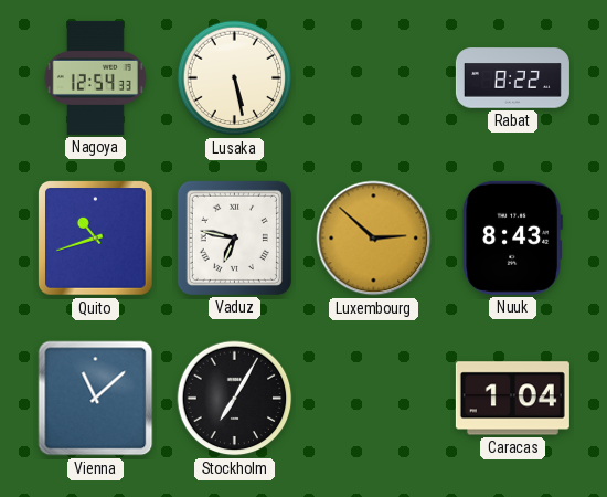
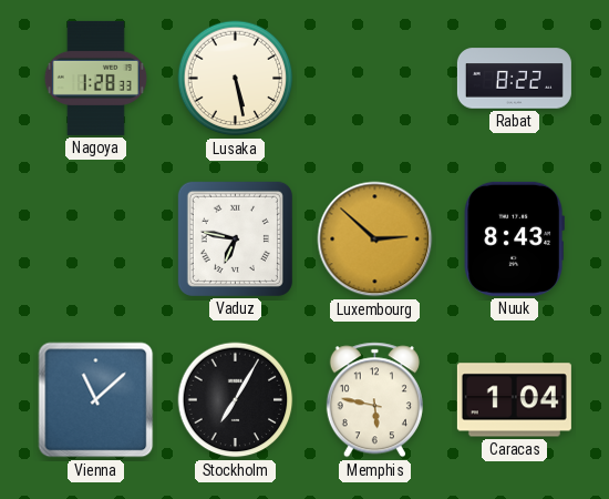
Nagoya: 12:54 -> 1:28
Quito: 10:42 -> none
Memphis: none -> 5:47
